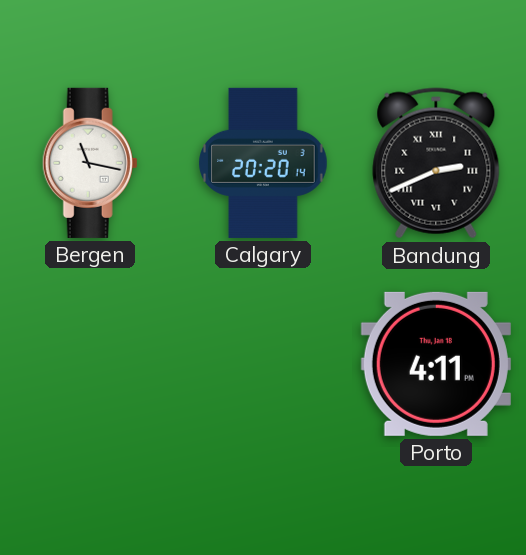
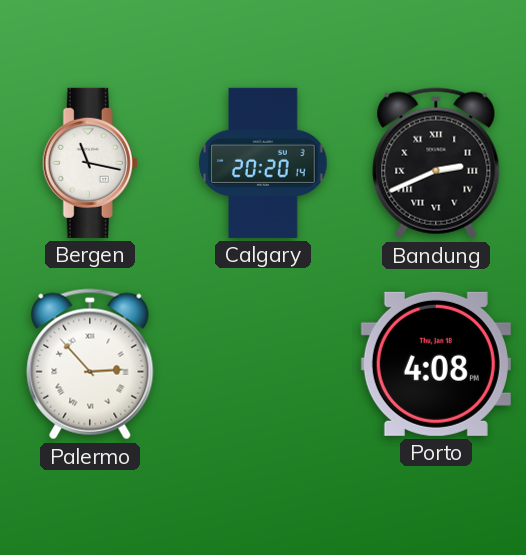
Palermo: none -> 2:53
Porto: 4:11 -> 4:08
